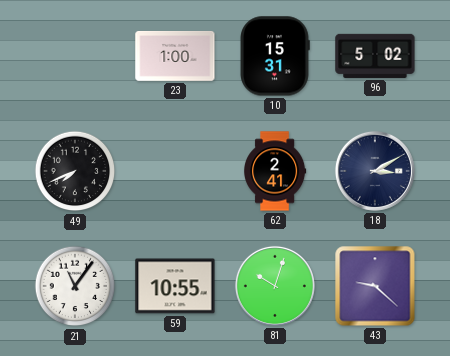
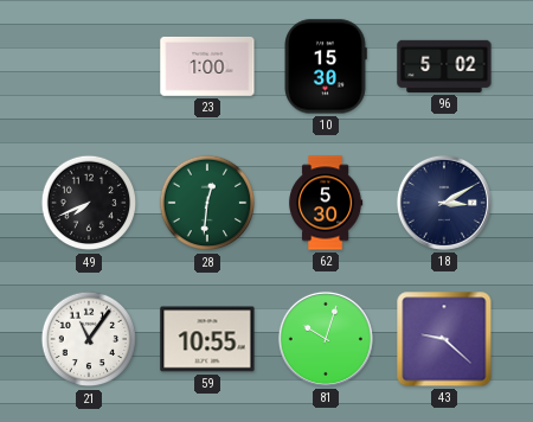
10: 15:31 -> 15:30
28: none -> 12:31
62: 2:41 -> 5:30
